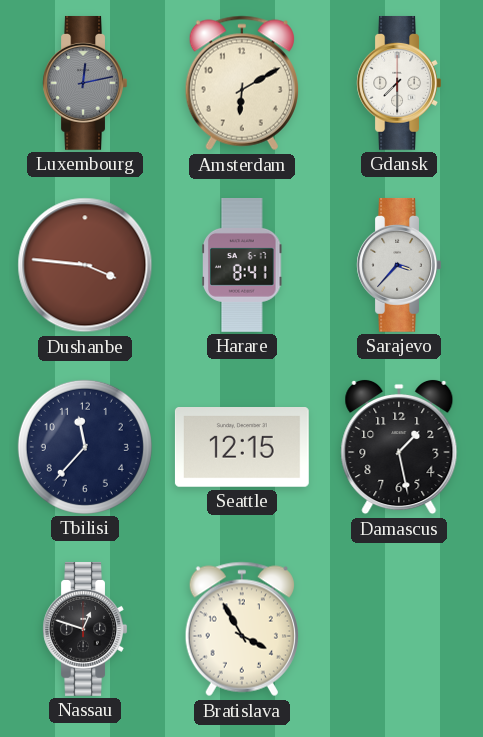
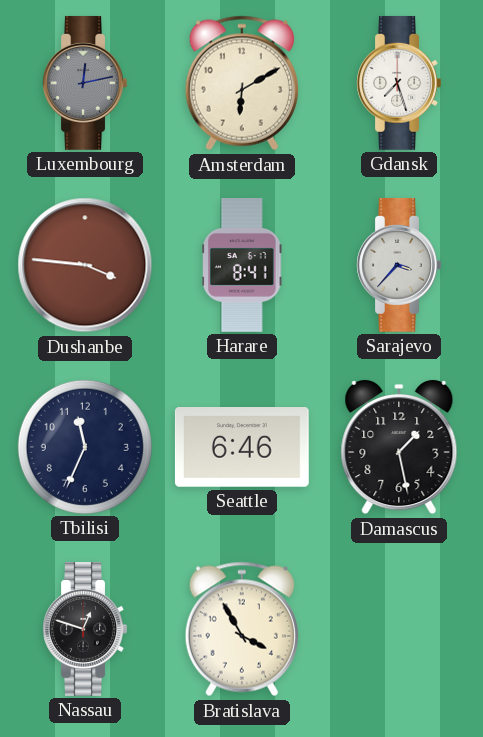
Gdansk: 7:30 -> 7:27
Tbilisi: 11:37 -> 11:34
Seattle: 12:15 -> 6:46
